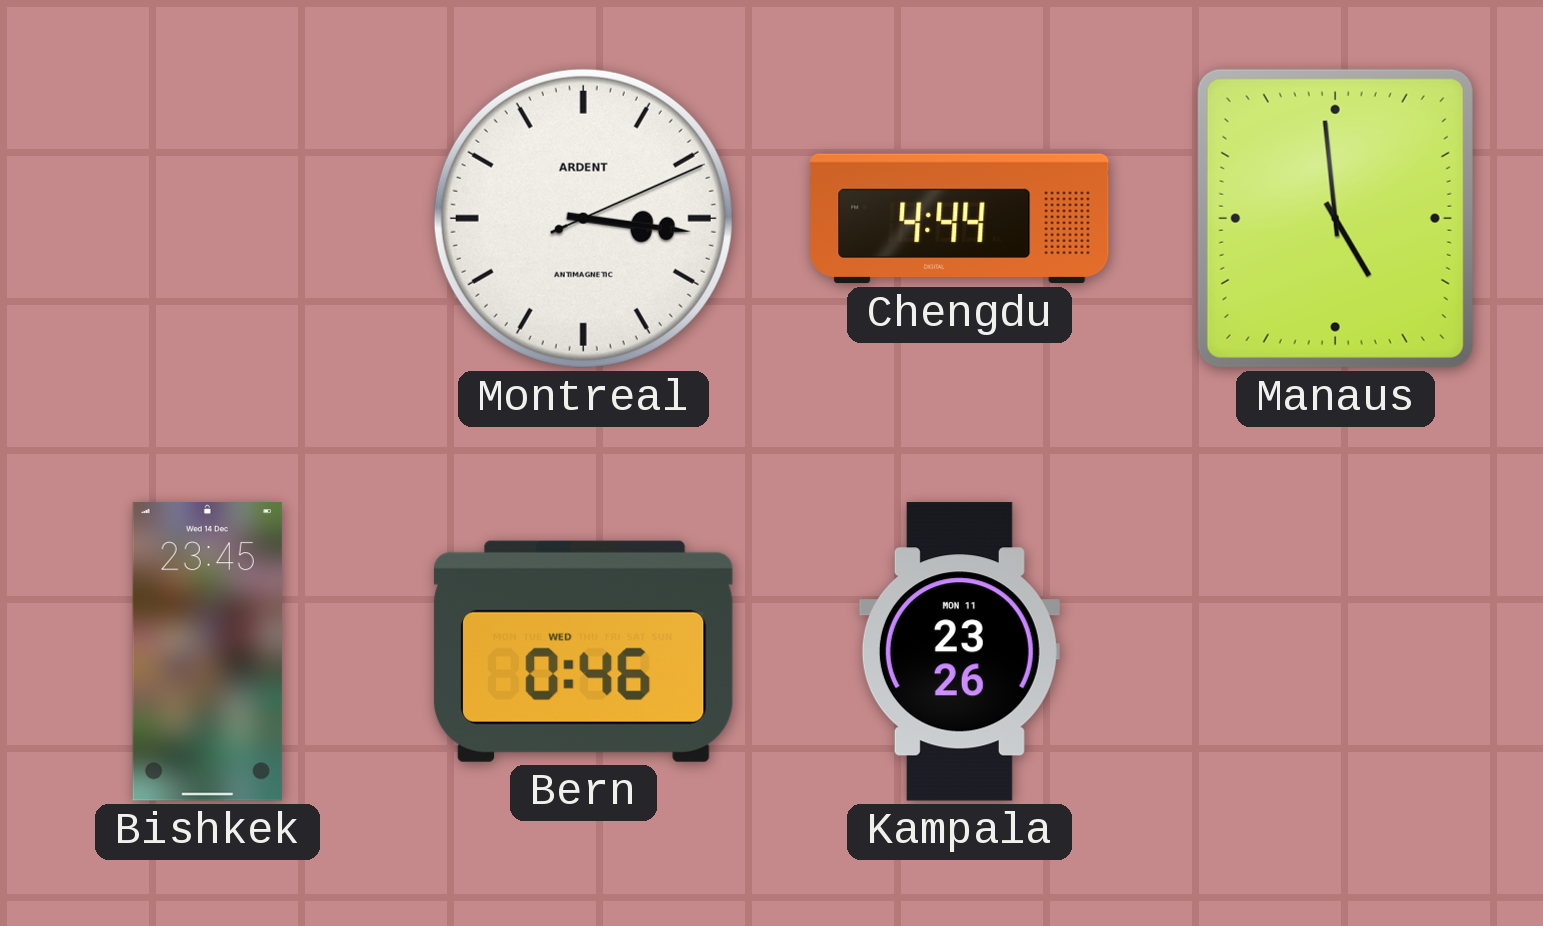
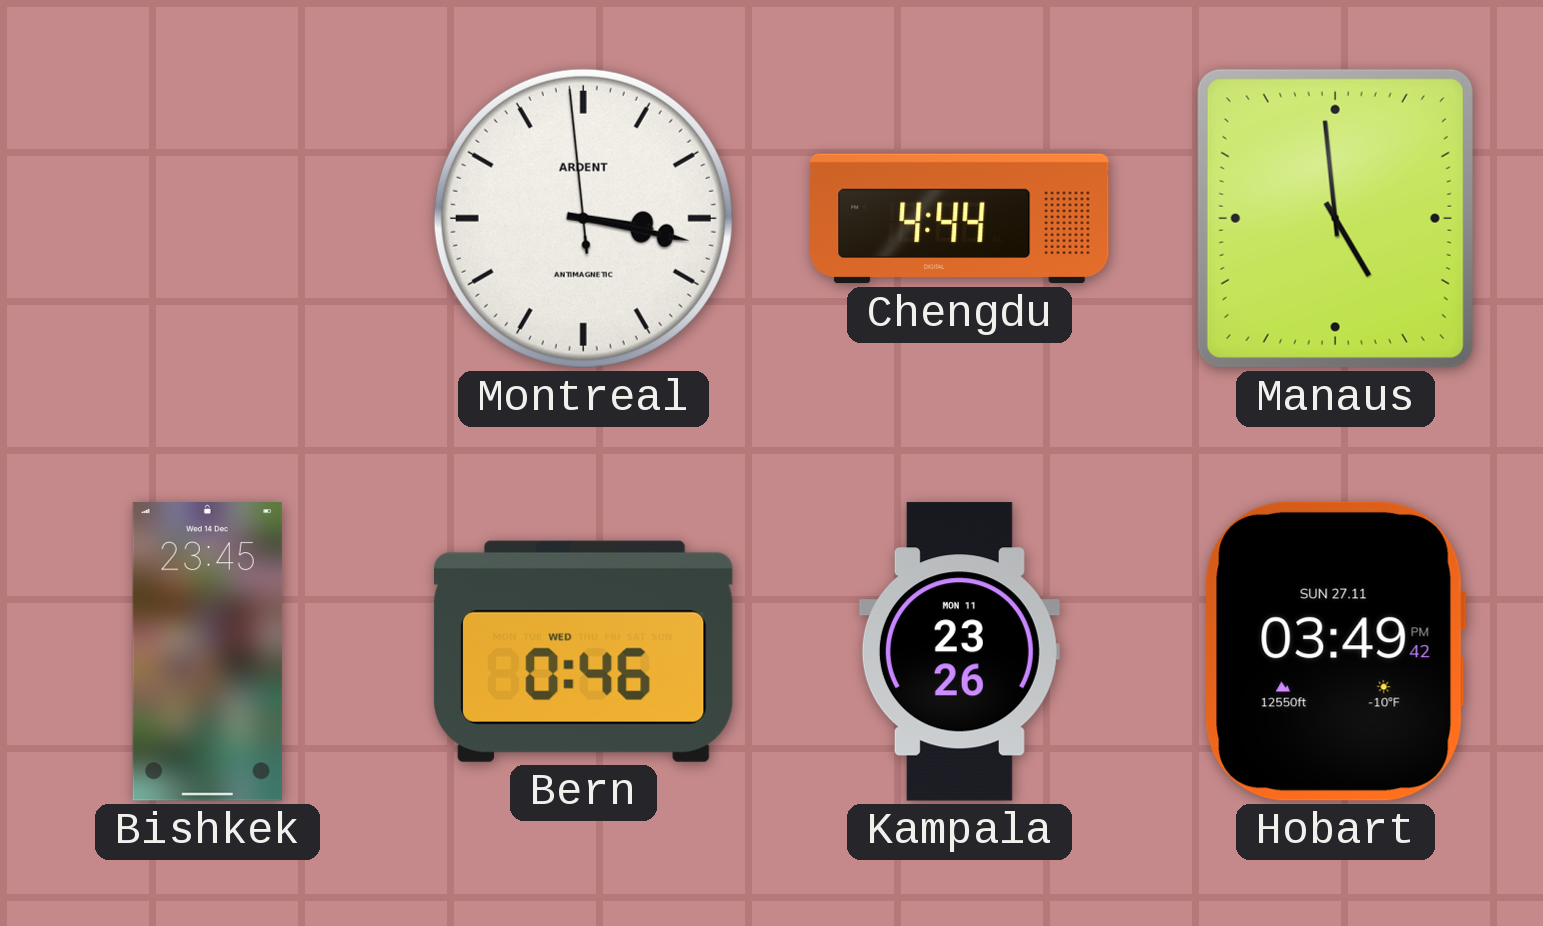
Montreal: 3:16:11 -> 3:16:59
Hobart: none -> 03:49
